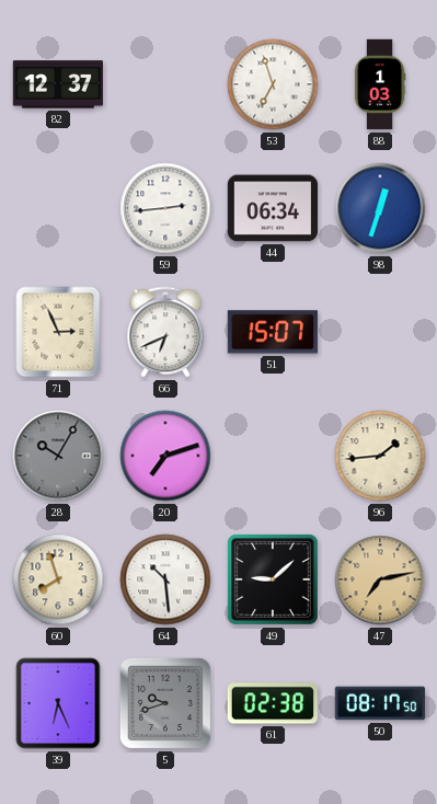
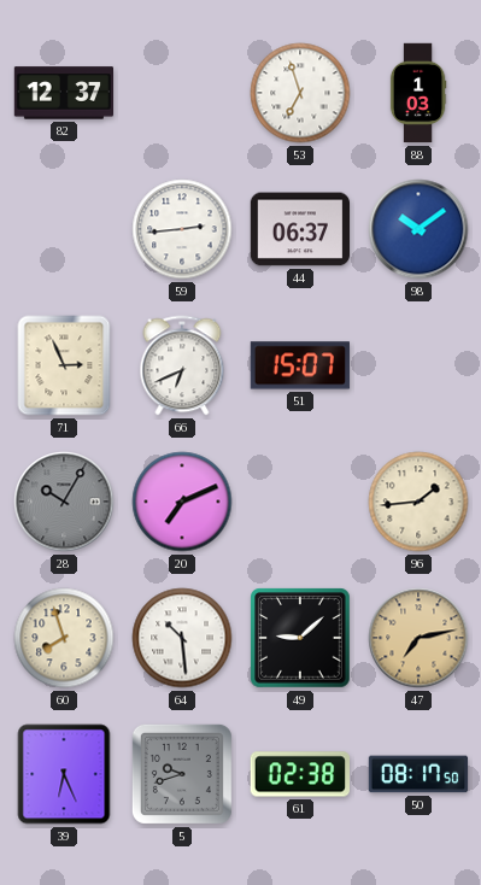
44: 06:34 -> 06:37
98: 12:33 -> 10:09
20: 7:12 -> 7:11
